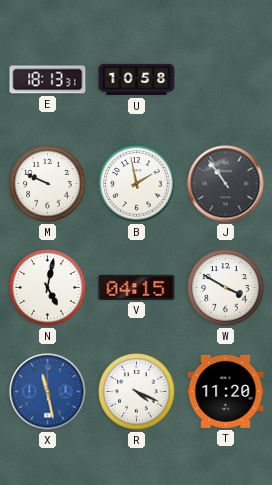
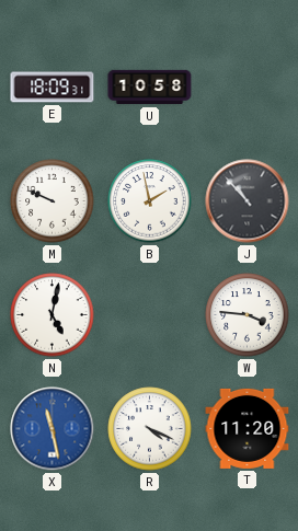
E: 18:13 -> 18:09
J: 10:54 -> 10:53
V: 04:15 -> none
W: 3:50 -> 3:46
